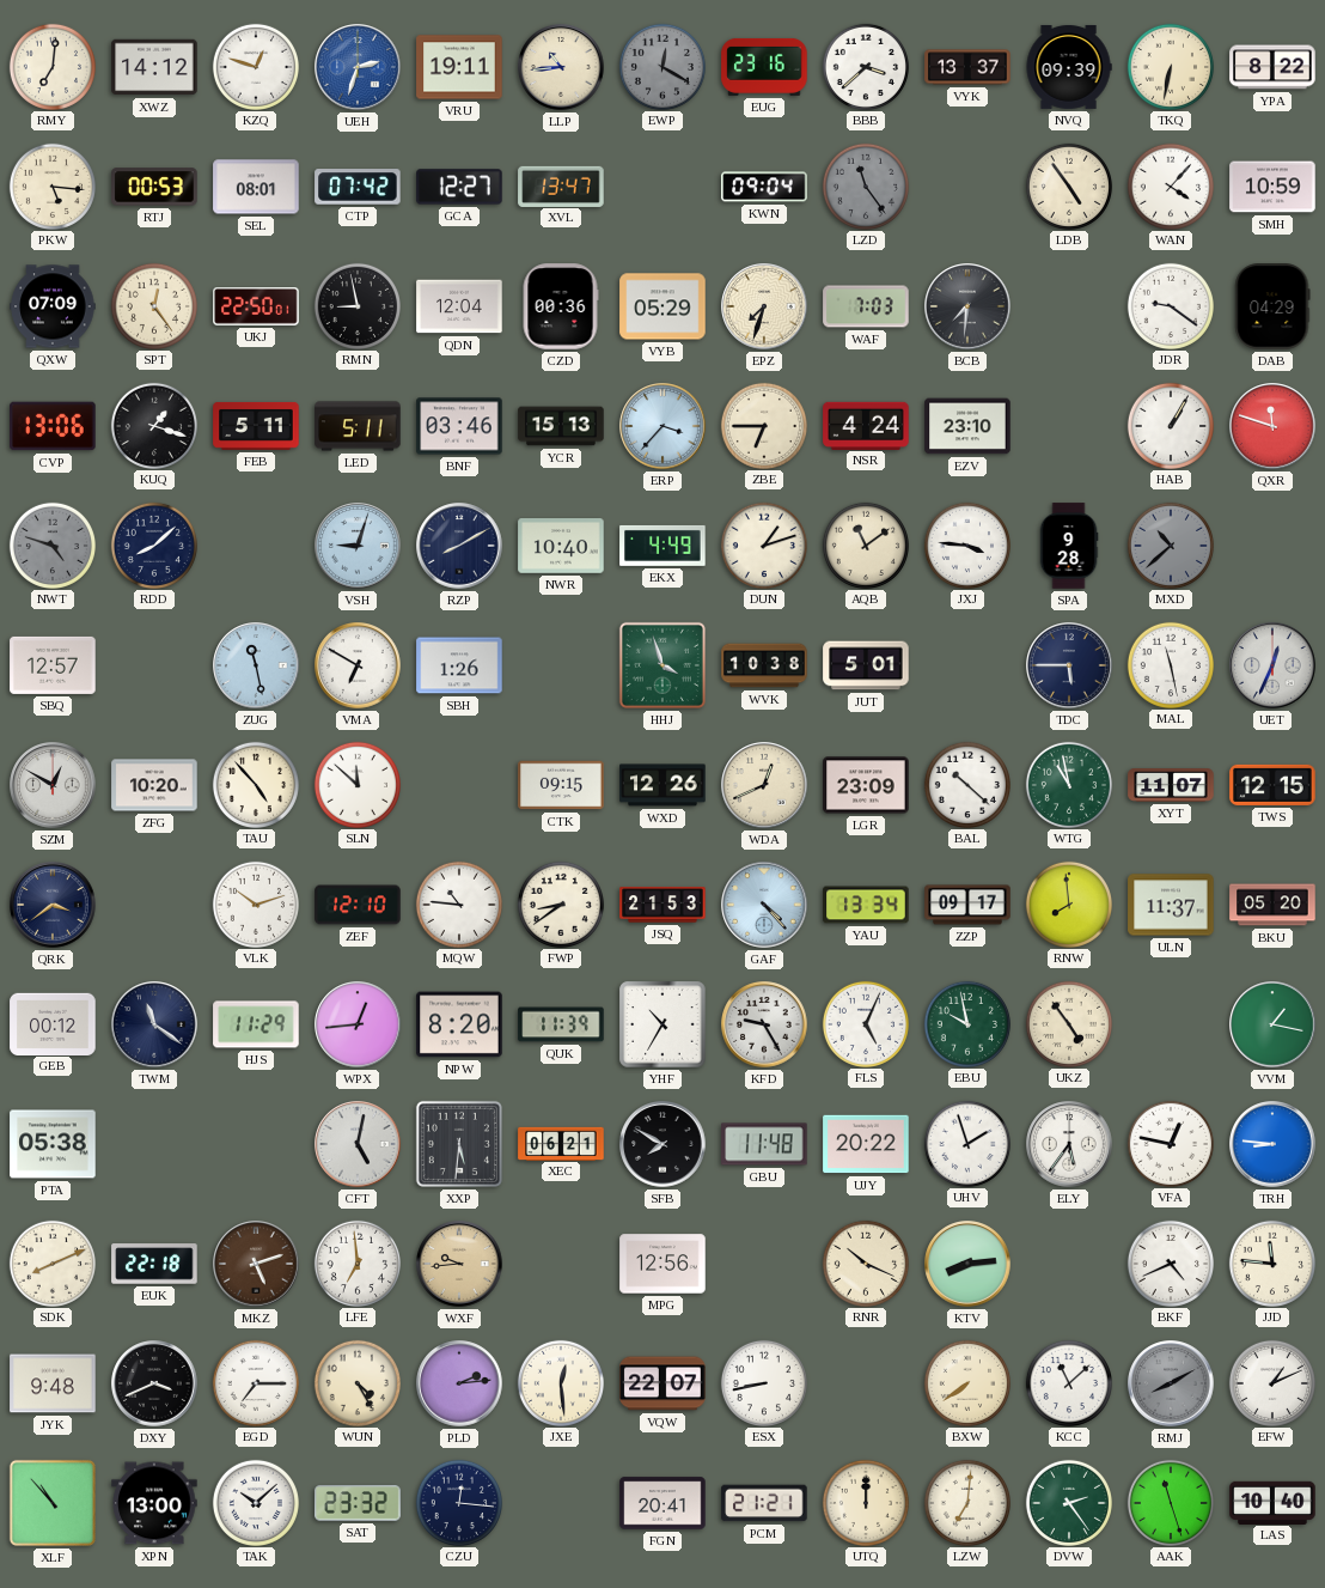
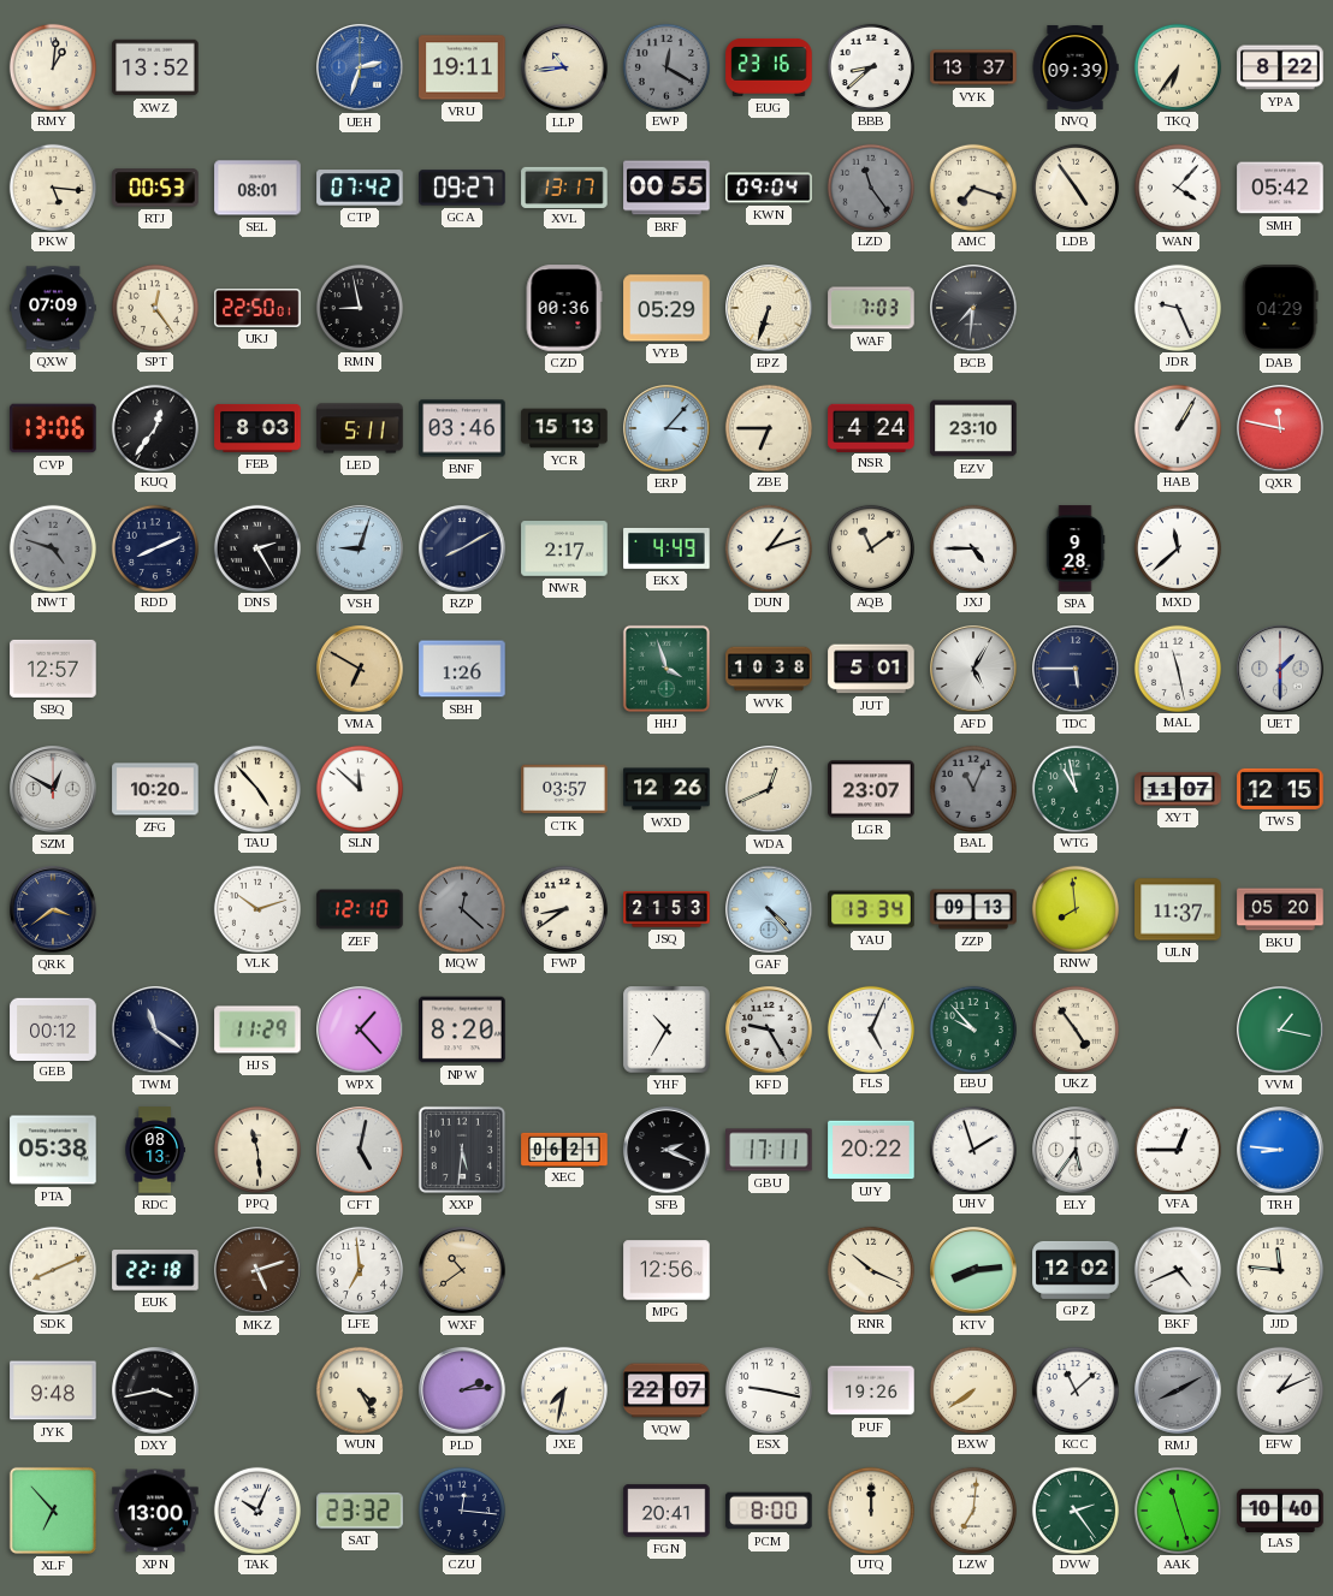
RMY: 7:01 -> 1:01
XWZ: 14:12 -> 13:52
KZQ: 12:48 -> none
BBB: 3:38 -> 8:38
TKQ: 6:32 -> 6:36
GCA: 12:27 -> 09:27
XVL: 13:47 -> 13:17
BRF: none -> 00:55
AMC: none -> 7:18
SMH: 10:59 -> 05:42
QDN: 12:04 -> none
EPZ: 7:33 -> 6:33
JDR: 9:21 -> 9:26
KUQ: 1:18 -> 12:36
FEB: 5:11 -> 8:03
ERP: 3:37 -> 3:07
QXR: 11:48 -> 11:47
RDD: 8:08 -> 8:11
DNS: none -> 2:25
NWR: 10:40 -> 2:17
JXJ: 3:46 -> 4:45
MXD: 10:38 -> 11:38
MXD dial: grey -> white
ZUG: 11:28 -> none
VMA dial: white -> champagne
AFD: none -> 5:05
UET: 12:34 -> 1:30
CTK: 09:15 -> 03:57
LGR: 23:09 -> 23:07
BAL: 10:22 -> 11:04
BAL dial: white -> grey
MQW: 10:46 -> 12:22
MQW dial: white -> grey
ZZP: 09:17 -> 09:13
WPX: 12:44 -> 1:23
QUK: 11:39 -> none
EBU: 9:58 -> 9:53
RDC: none -> 08:13
PPQ: none -> 11:29
SFB: 7:50 -> 2:19
GBU: 11:48 -> 17:11
VFA: 12:47 -> 12:45
WXF: 9:44 -> 10:39
GPZ: none -> 12:02
DXY: 3:41 -> 3:43
EGD: 7:15 -> none
JXE: 12:29 -> 7:32
ESX: 8:43 -> 9:17
PUF: none -> 19:26
XLF: 10:53 -> 6:53
TAK: 10:08 -> 10:04
PCM: 21:21 -> 8:00
